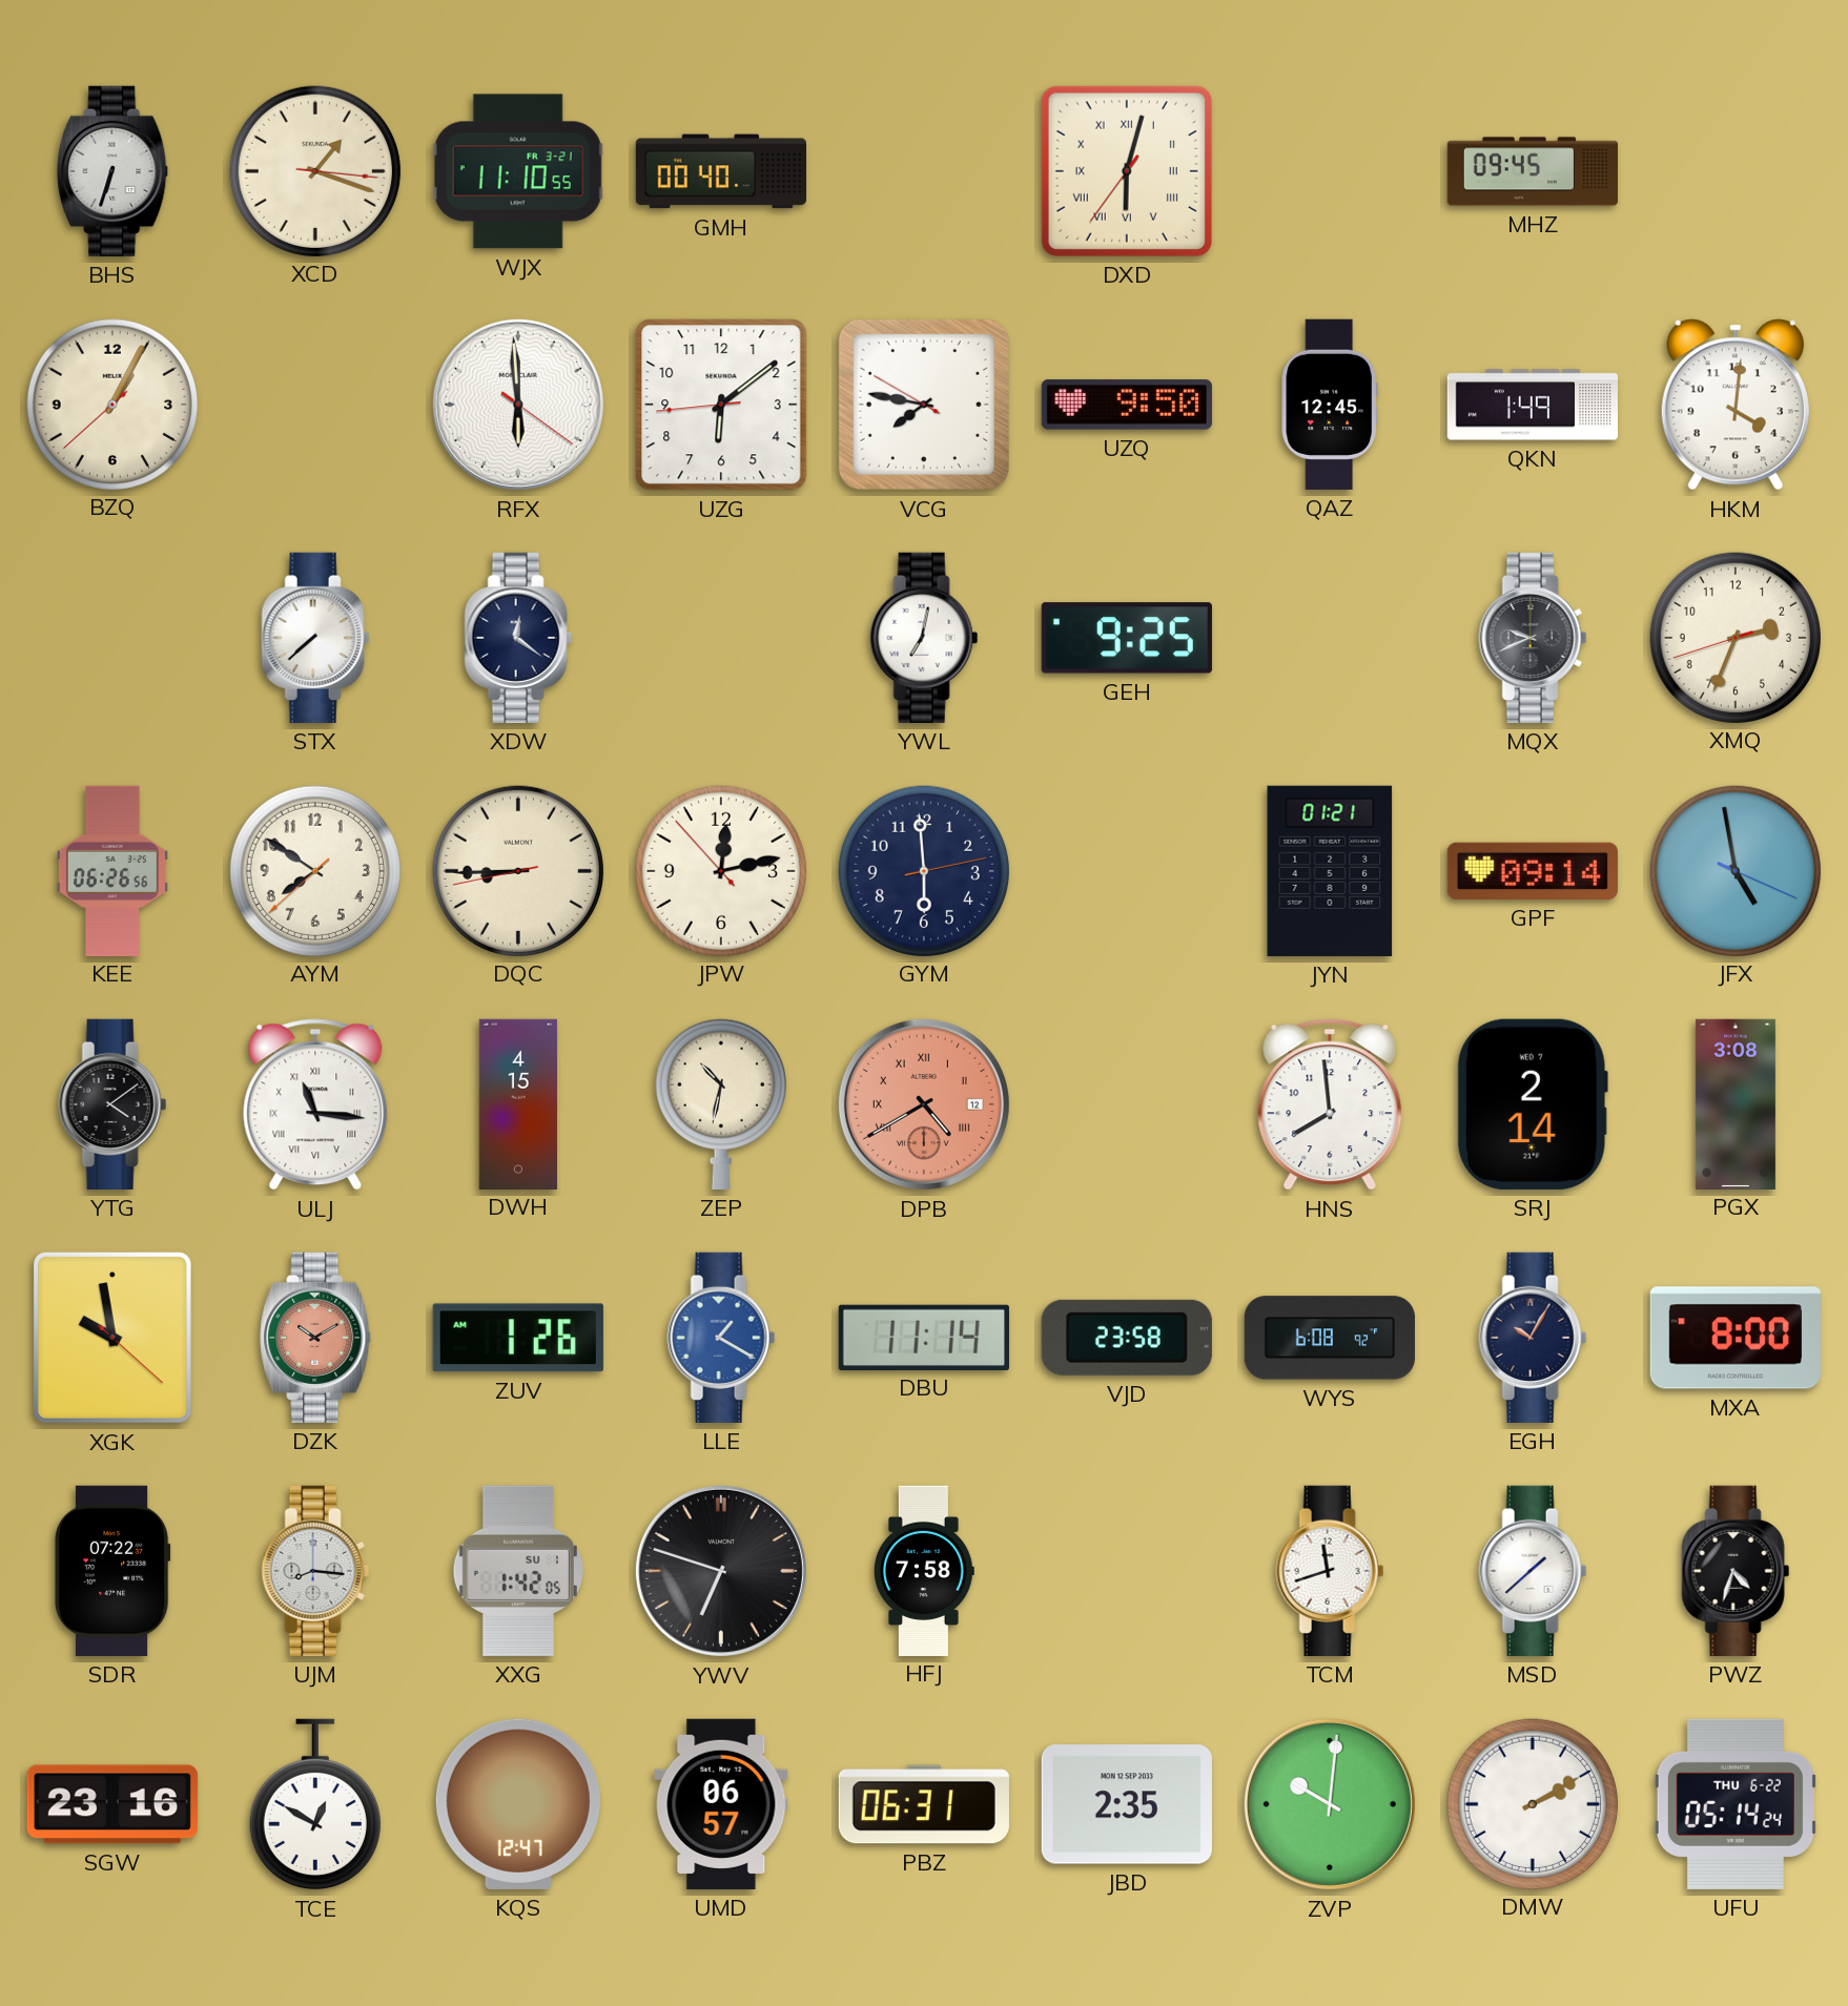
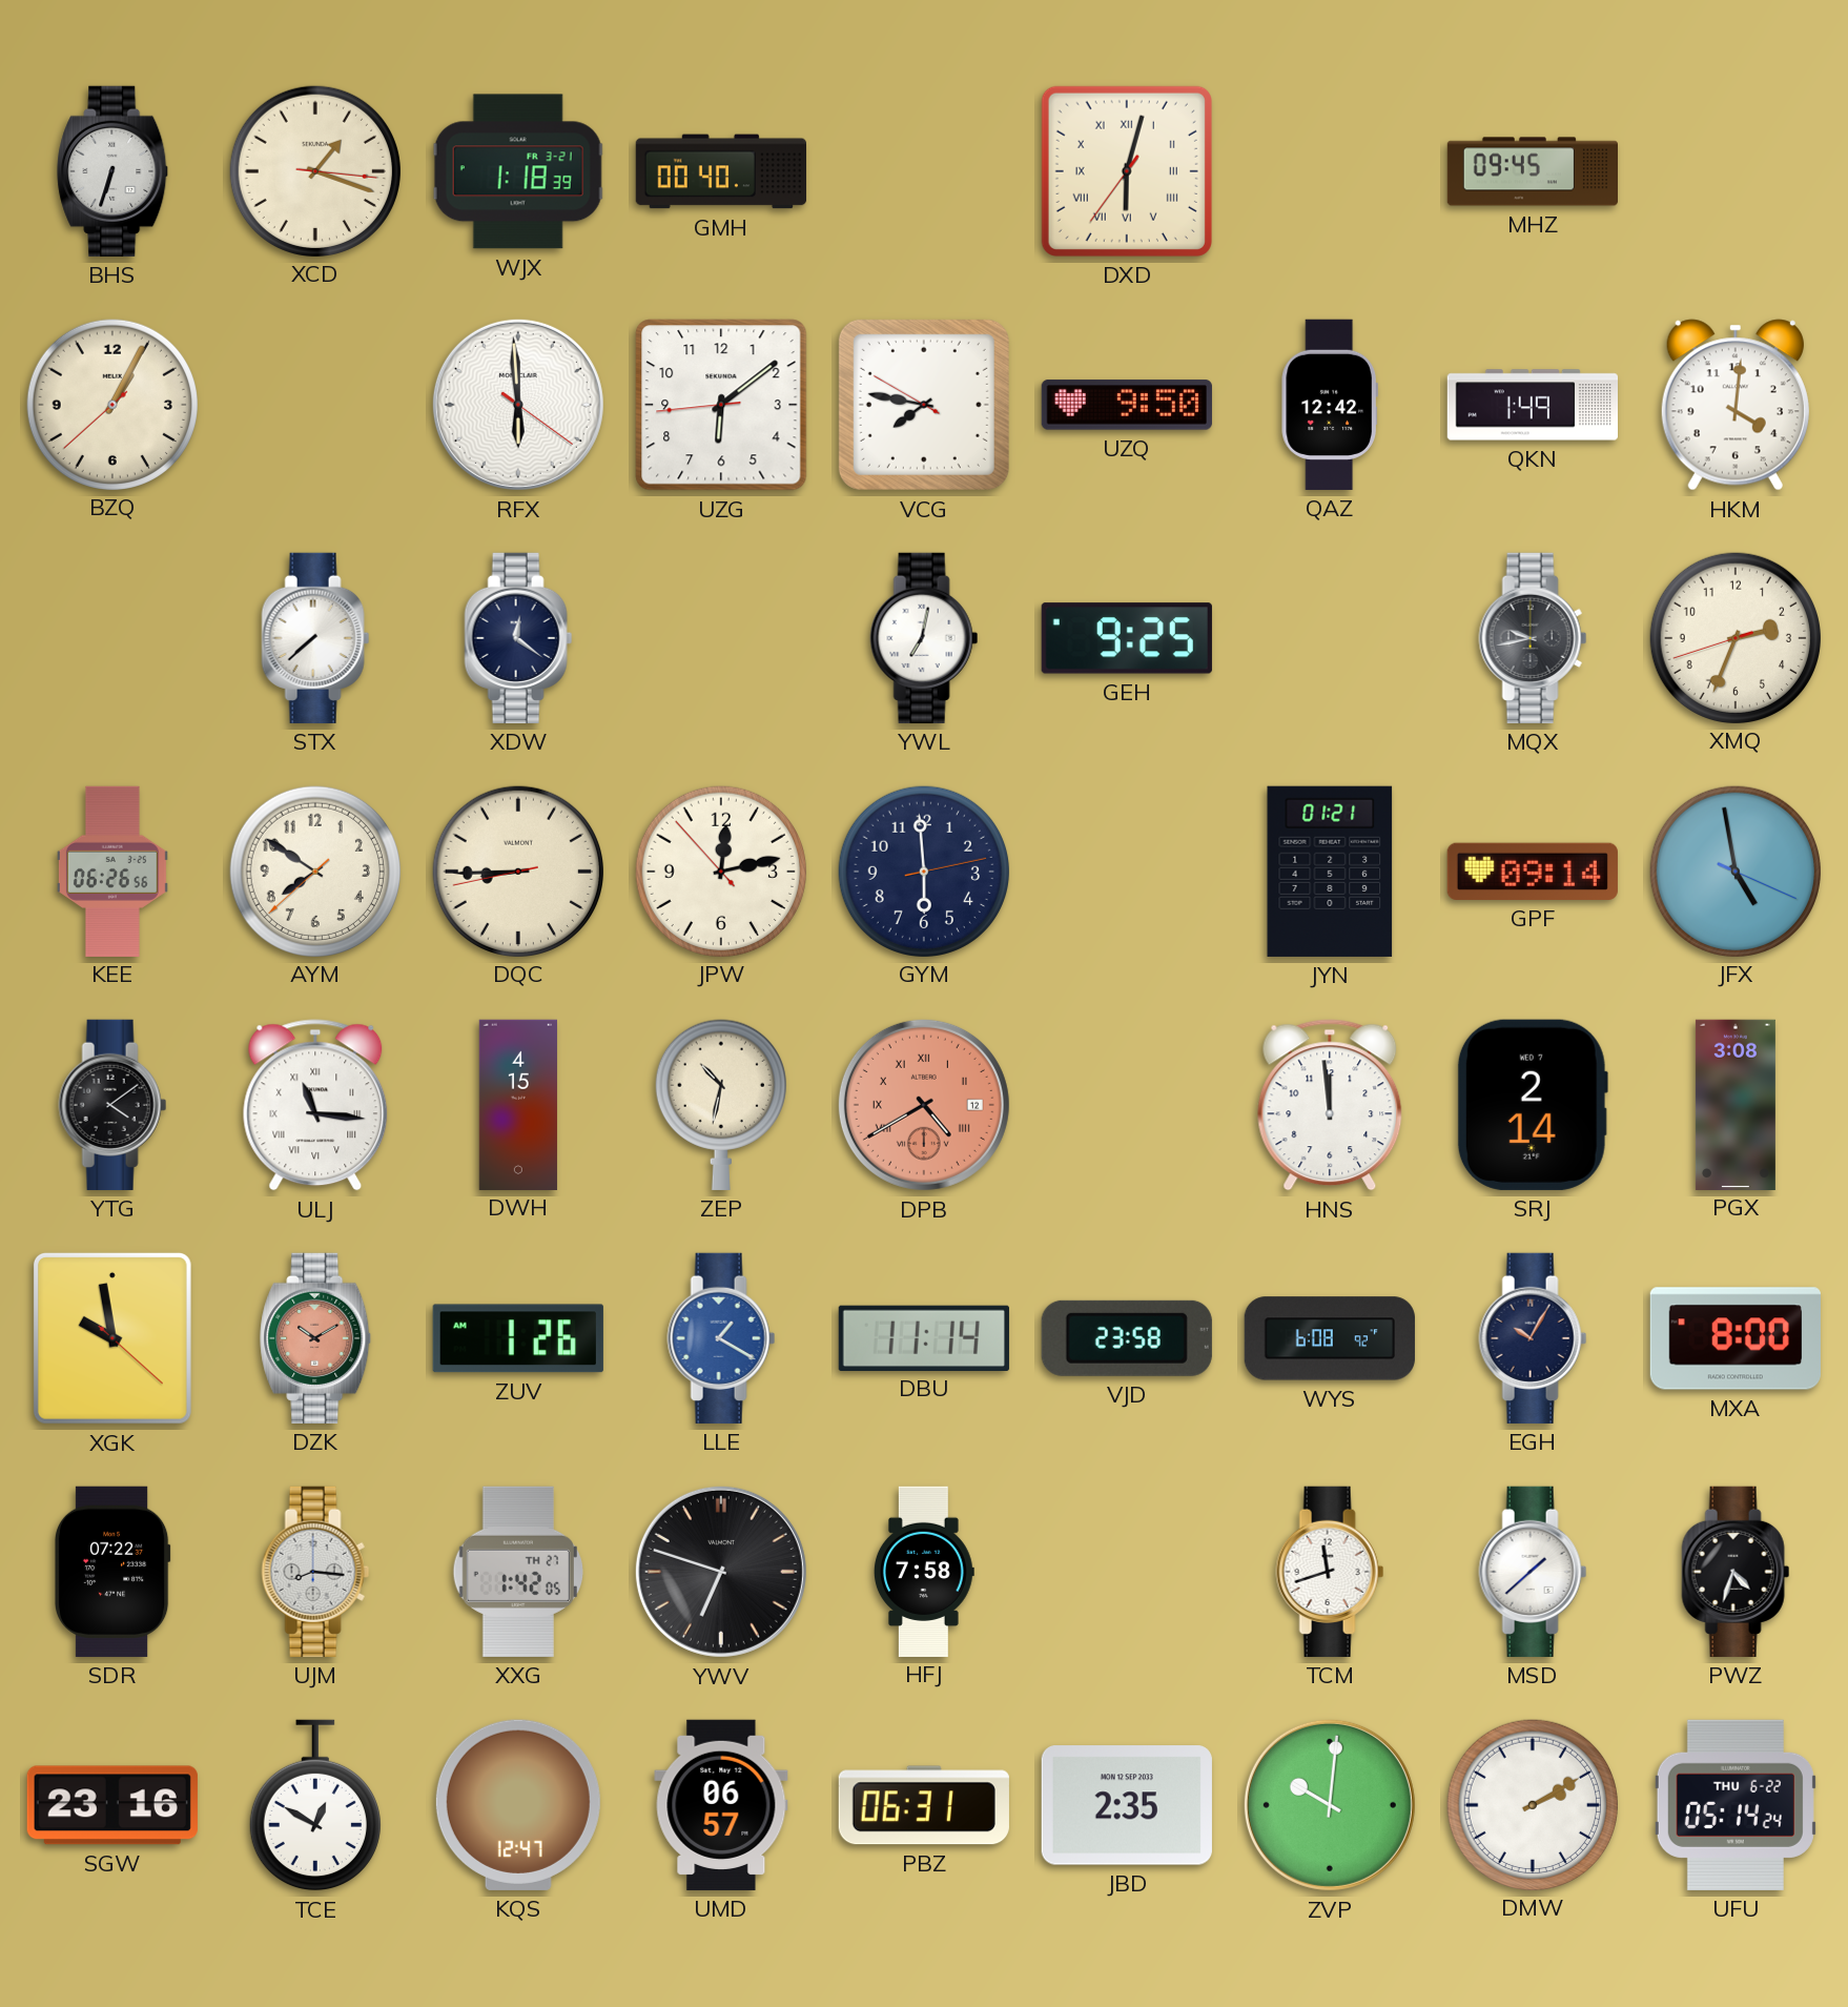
WJX: 11:10 -> 1:18
QAZ: 12:45 -> 12:42
MQX: 9:41 -> 9:43
HNS: 7:59 -> 11:59
XXG date: SU 1 -> TH 27
